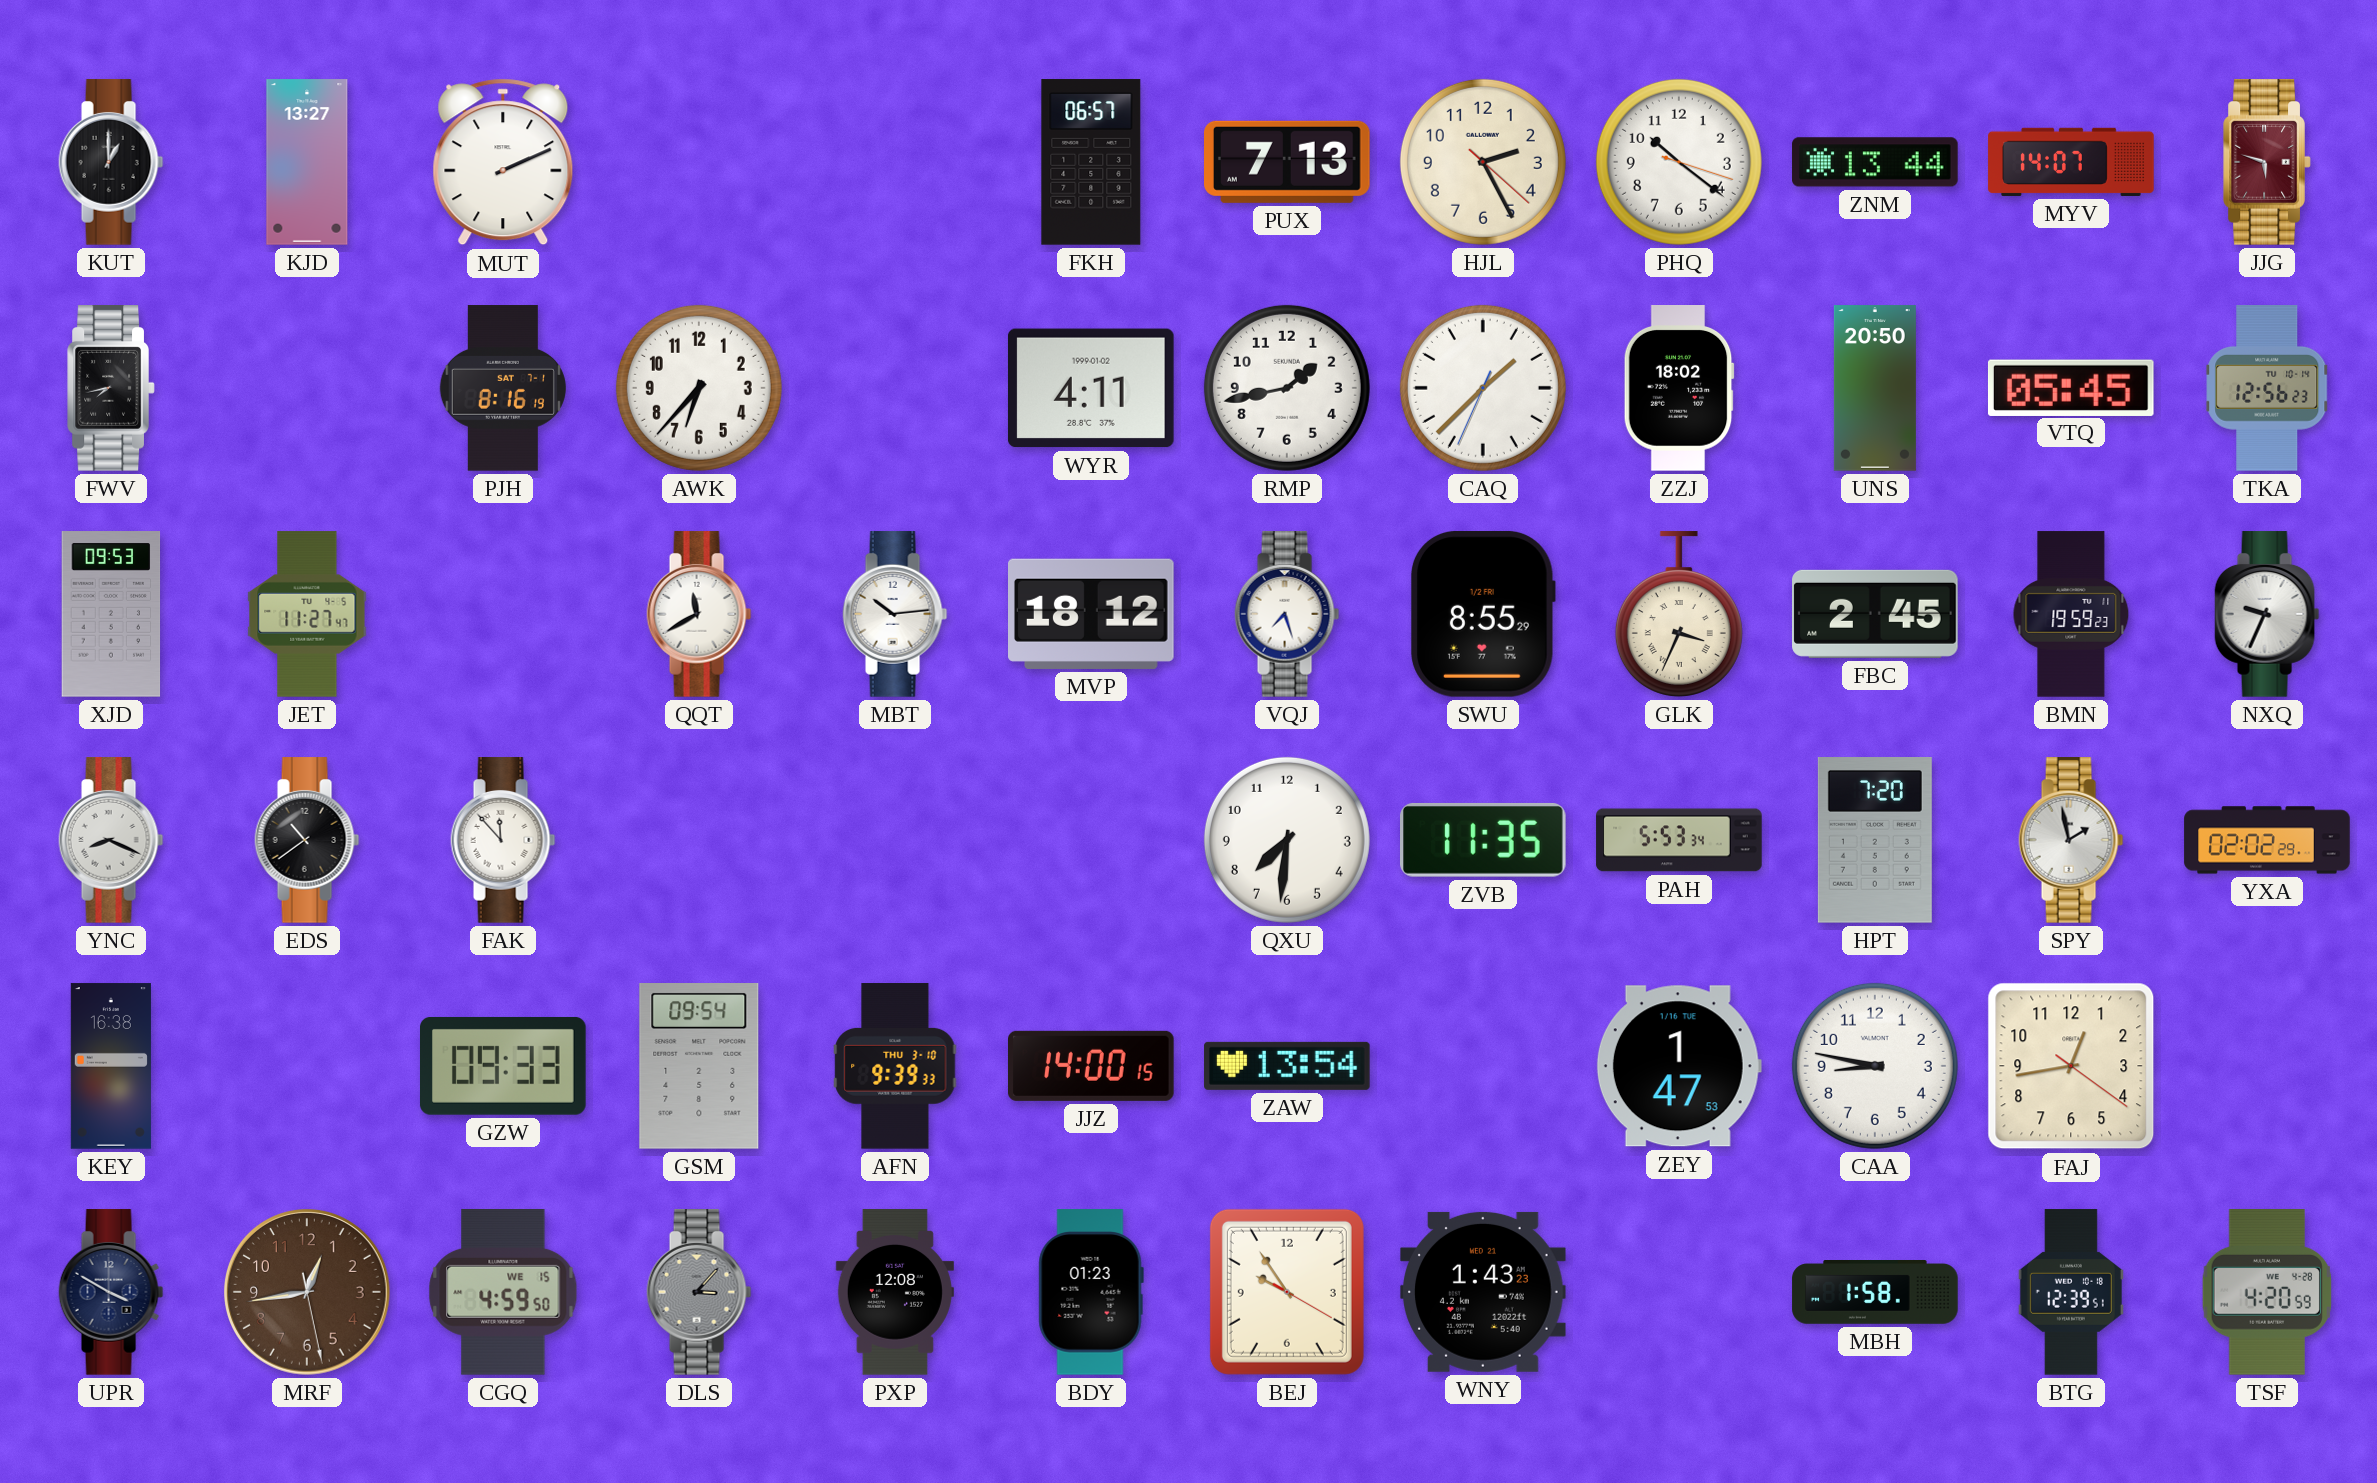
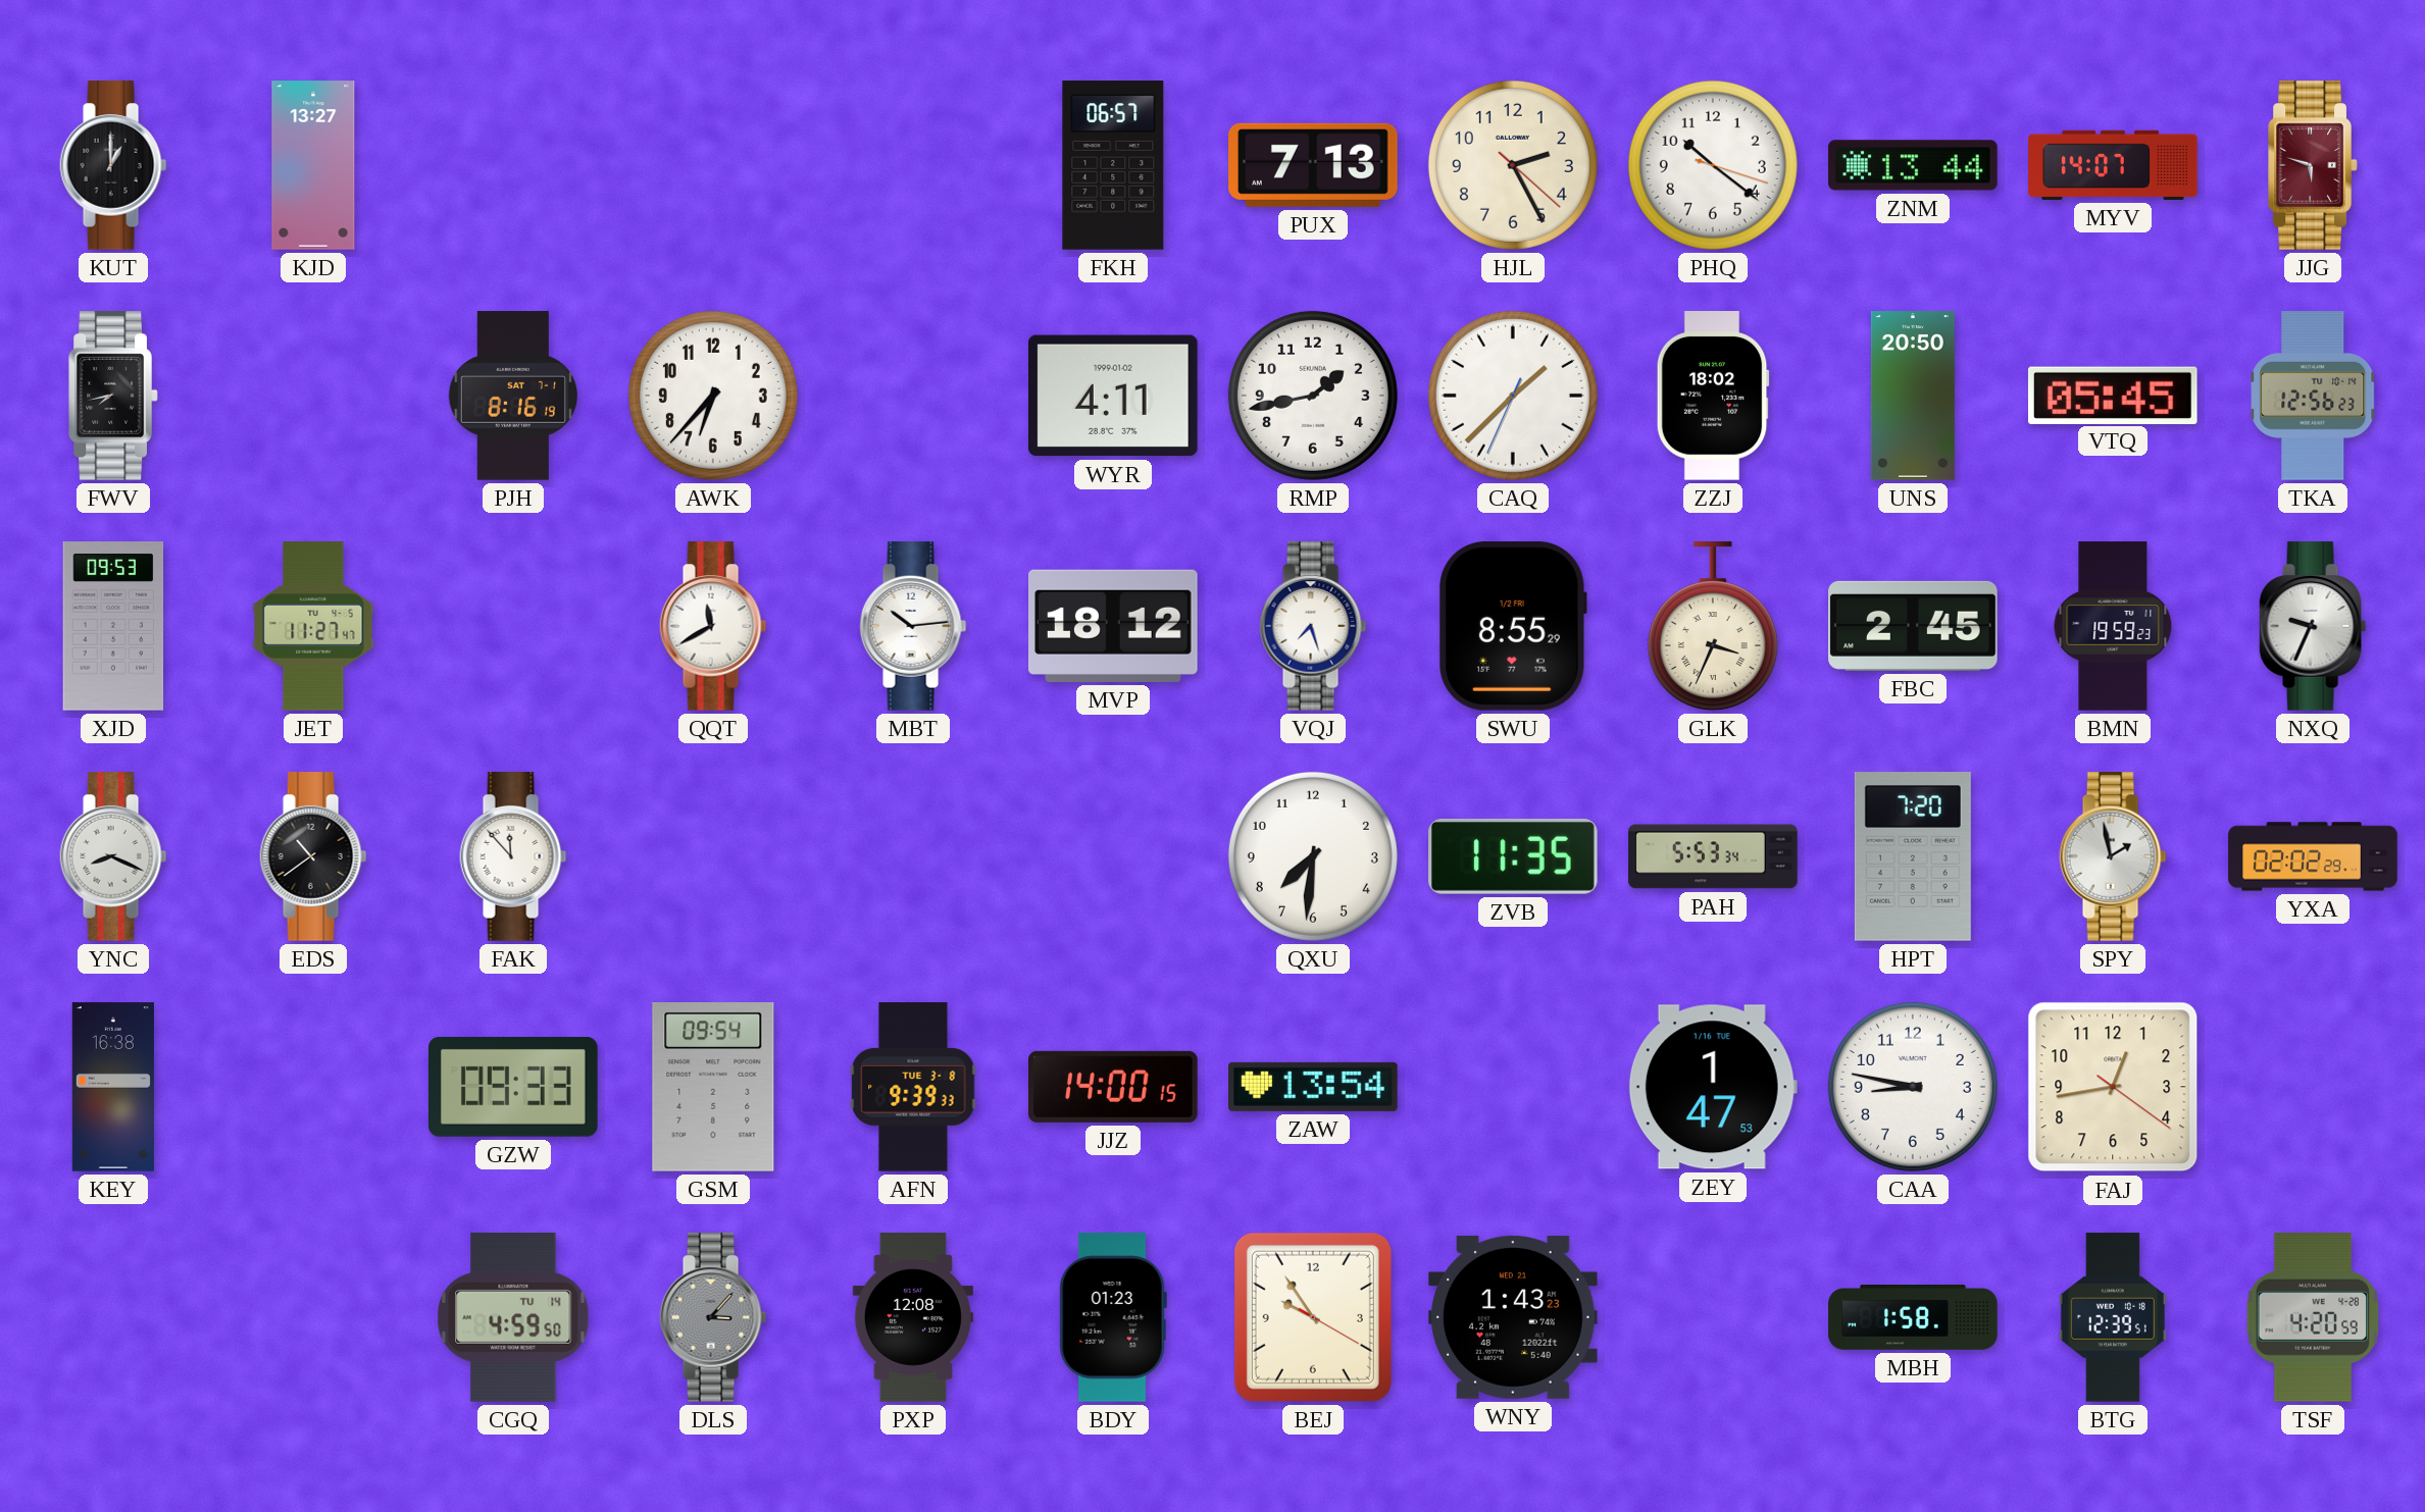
MUT: 2:11 -> none
AFN date: THU 3-10 -> TUE 3-8
UPR: 3:50 -> none
MRF: 12:43 -> none
CGQ date: WE 15 -> TU 14
